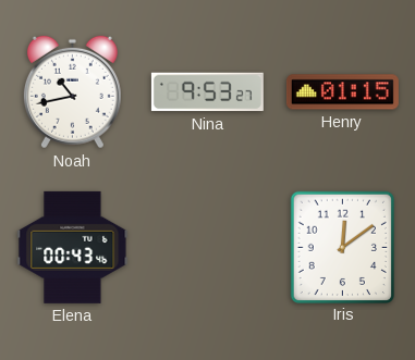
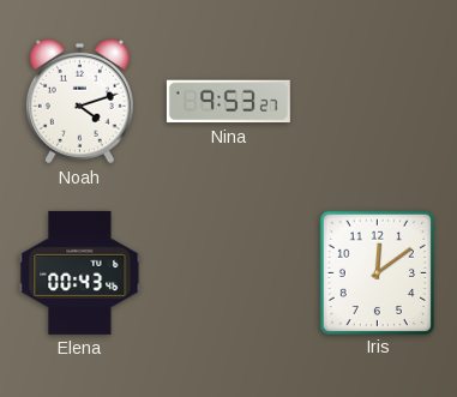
Noah: 10:43 -> 4:12
Henry: 01:15 -> none
